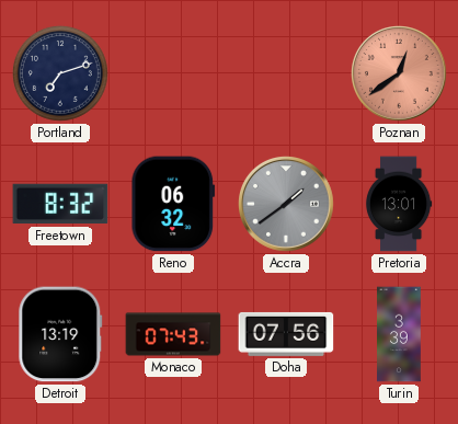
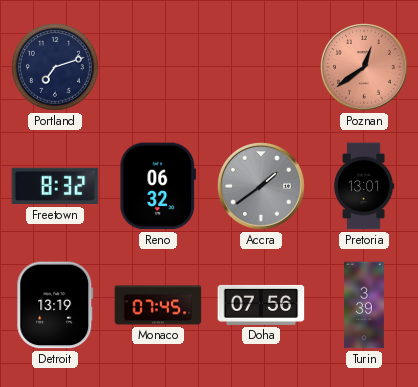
Monaco: 07:43 -> 07:45
